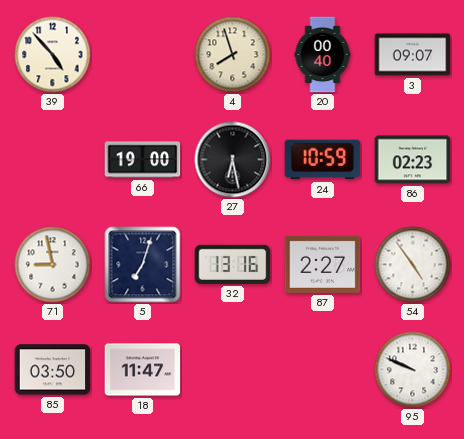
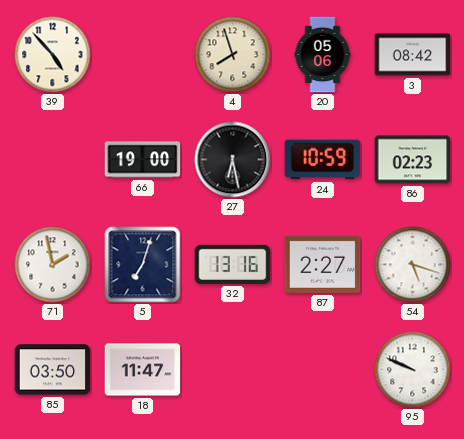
20: 00:40 -> 05:06
3: 09:07 -> 08:42
71: 8:58 -> 1:58
54: 4:54 -> 5:18
